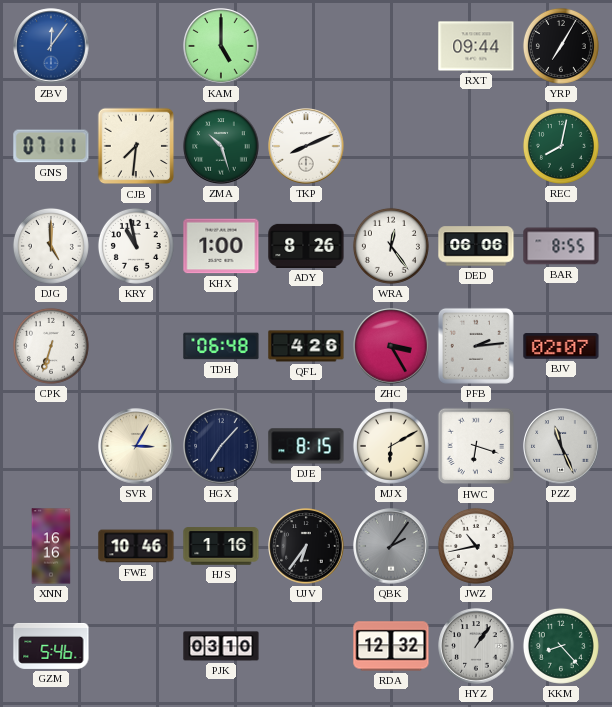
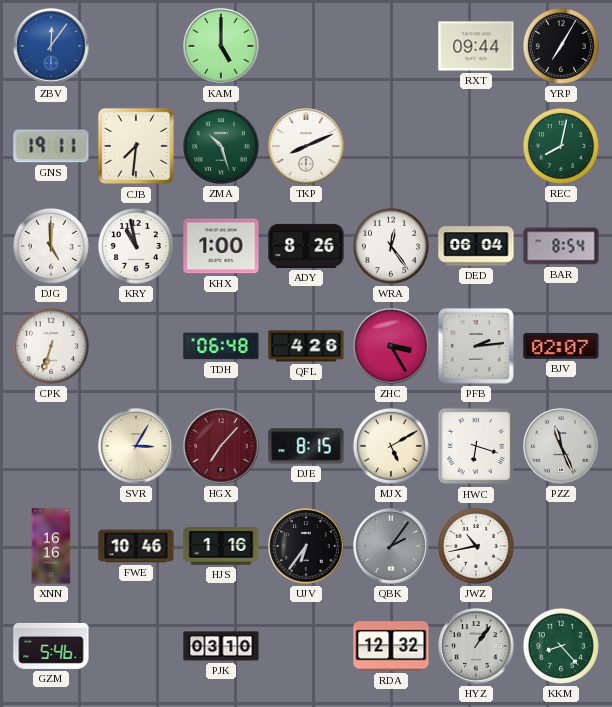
GNS: 07:11 -> 19:11
DED: 06:06 -> 06:04
BAR: 8:55 -> 8:54
HGX dial: navy -> burgundy
MJX: 6:10 -> 5:10
